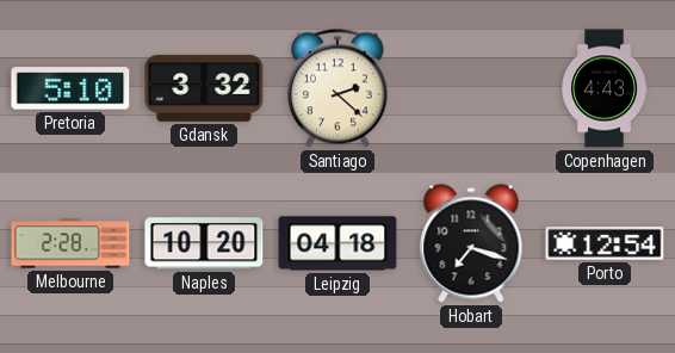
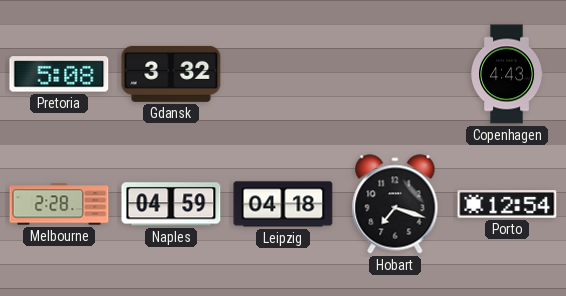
Pretoria: 5:10 -> 5:08
Santiago: 2:22 -> none
Naples: 10:20 -> 04:59
